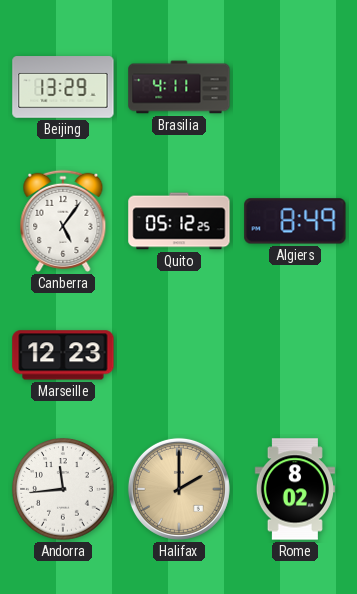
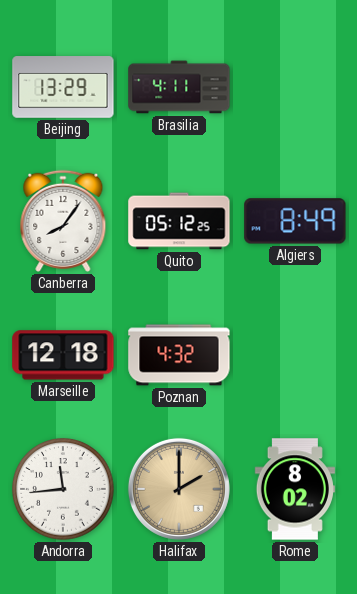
Canberra: 5:06 -> 8:06
Marseille: 12:23 -> 12:18
Poznan: none -> 4:32
